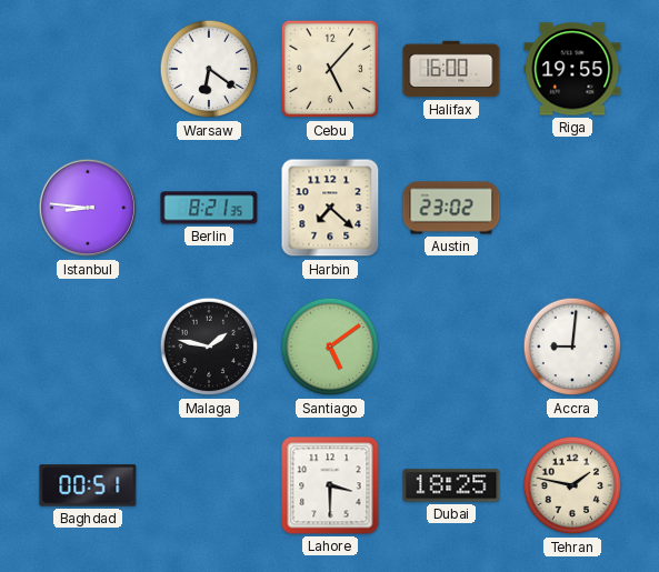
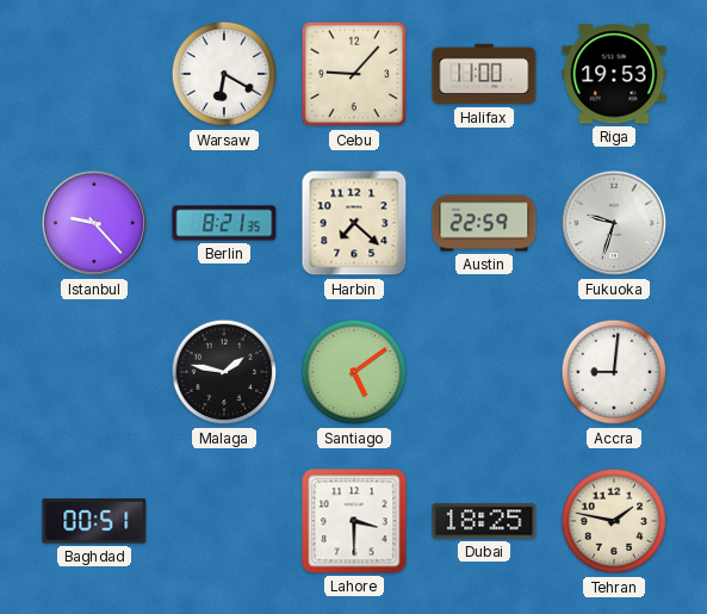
Warsaw: 6:21 -> 6:20
Cebu: 5:07 -> 9:07
Halifax: 16:00 -> 11:00
Riga: 19:55 -> 19:53
Istanbul: 8:46 -> 9:23
Austin: 23:02 -> 22:59
Fukuoka: none -> 9:33
